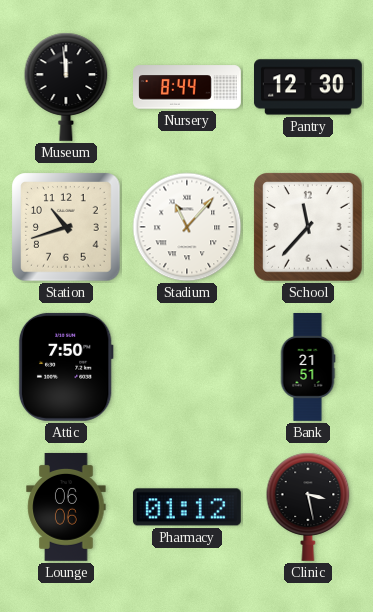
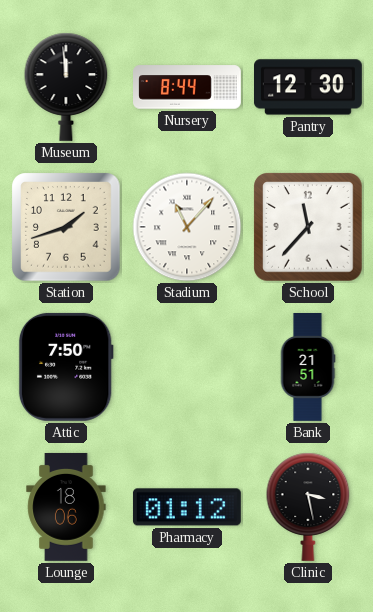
Station: 10:42 -> 1:42
Lounge: 06:06 -> 18:06
